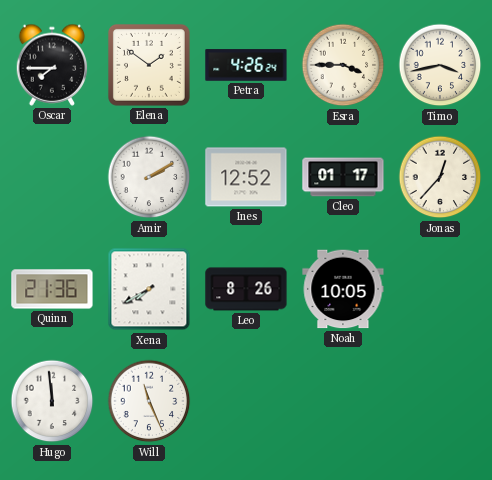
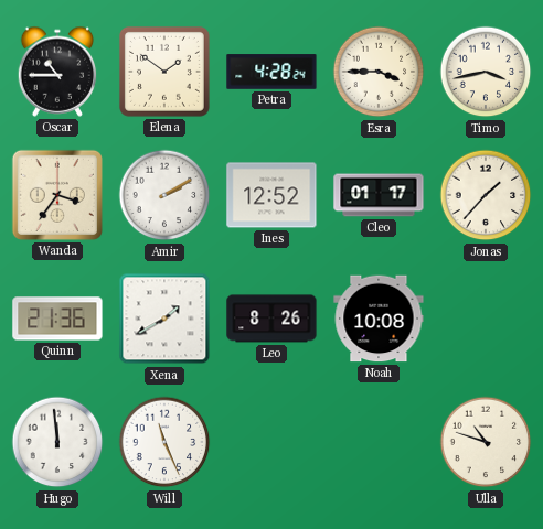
Oscar: 7:45 -> 10:45
Petra: 4:26 -> 4:28
Wanda: none -> 3:36
Jonas: 12:37 -> 1:37
Xena: 7:40 -> 1:40
Noah: 10:05 -> 10:08
Ulla: none -> 10:48
